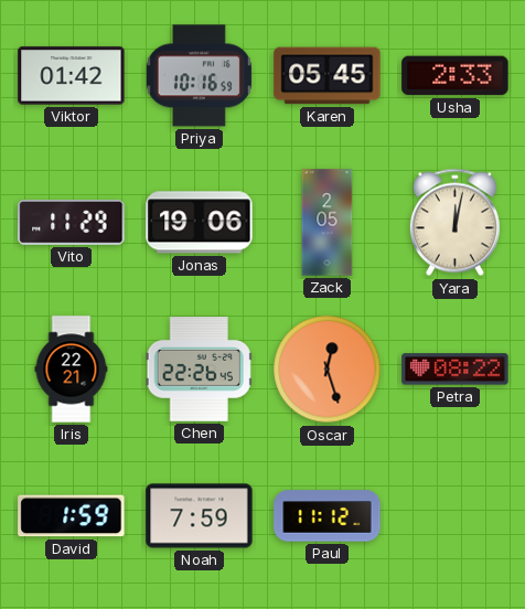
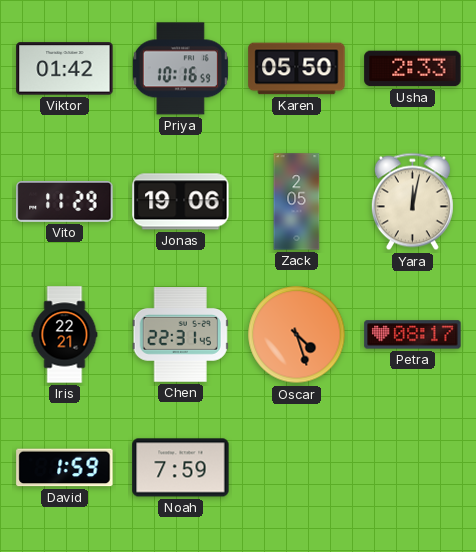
Karen: 05:45 -> 05:50
Chen: 22:26 -> 22:31
Oscar: 12:27 -> 4:27
Petra: 08:22 -> 08:17
Paul: 11:12 -> none
